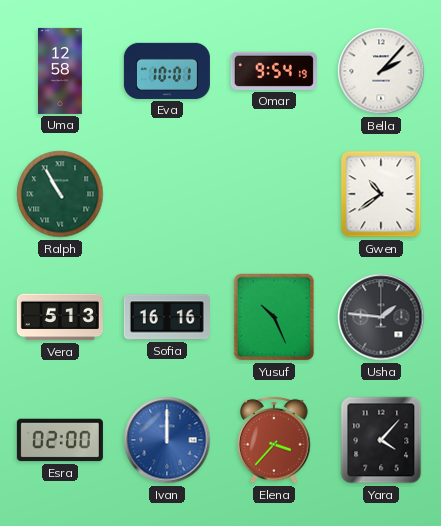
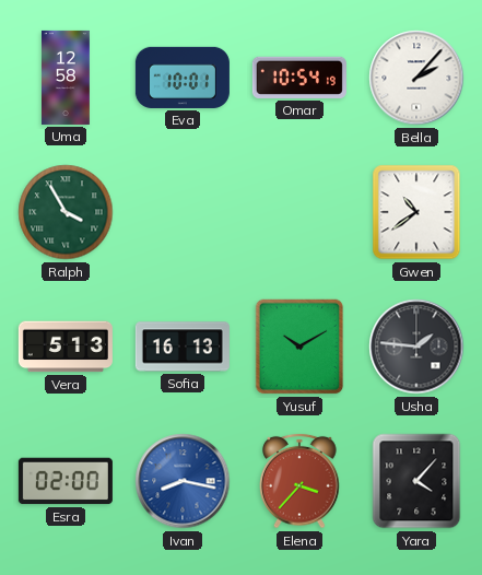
Omar: 9:54 -> 10:54
Ralph: 10:55 -> 3:55
Sofia: 16:16 -> 16:13
Yusuf: 10:26 -> 10:10
Ivan: 12:00 -> 8:17
